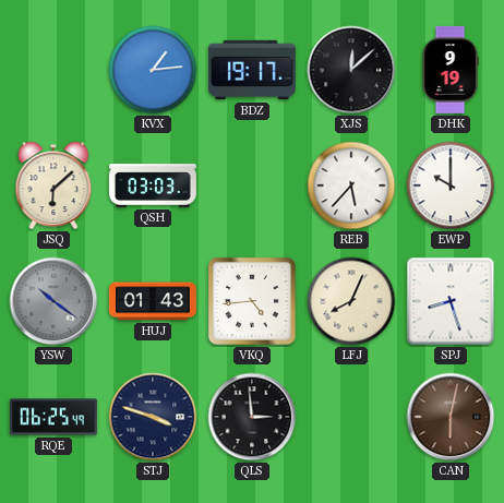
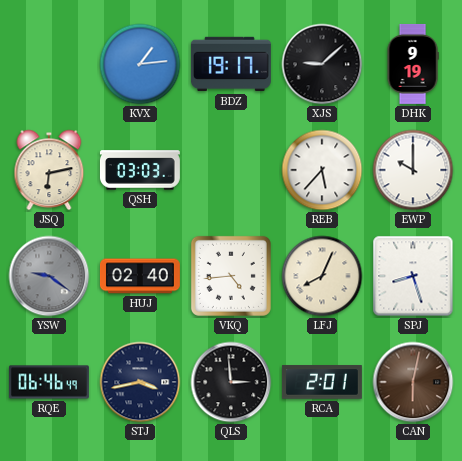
XJS: 12:08 -> 9:08
JSQ: 6:08 -> 6:13
YSW: 10:21 -> 9:21
HUJ: 01:43 -> 02:40
RQE: 06:25 -> 06:46
STJ: 3:48 -> 3:43
RCA: none -> 2:01
